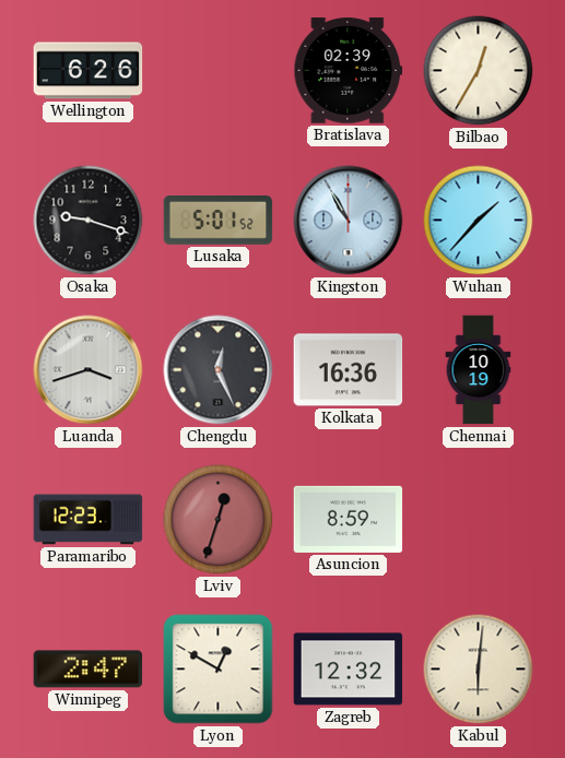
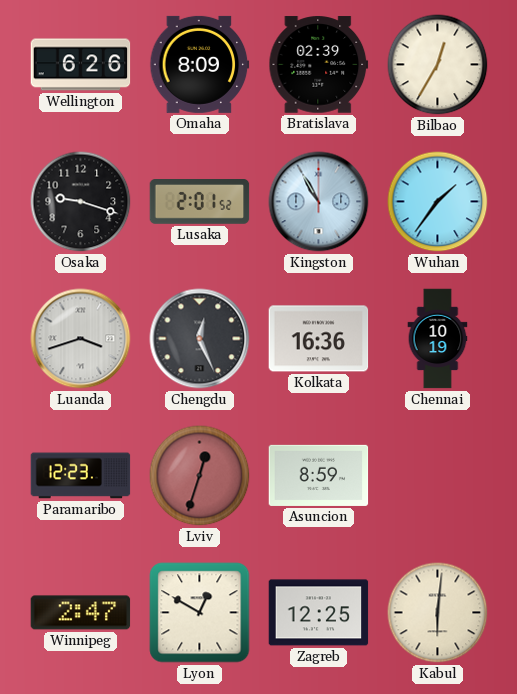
Omaha: none -> 8:09
Lusaka: 5:01 -> 2:01
Wuhan: 1:37 -> 1:36
Zagreb: 12:32 -> 12:25
